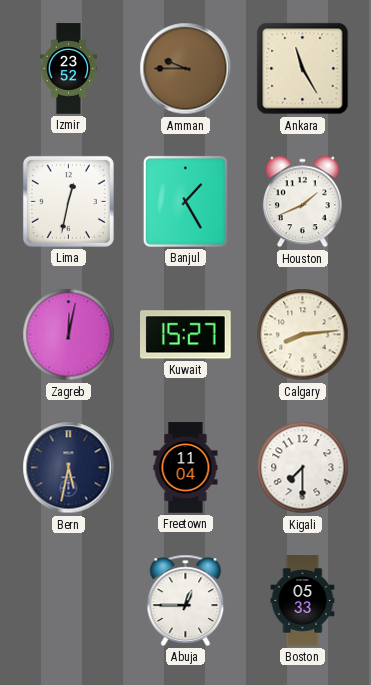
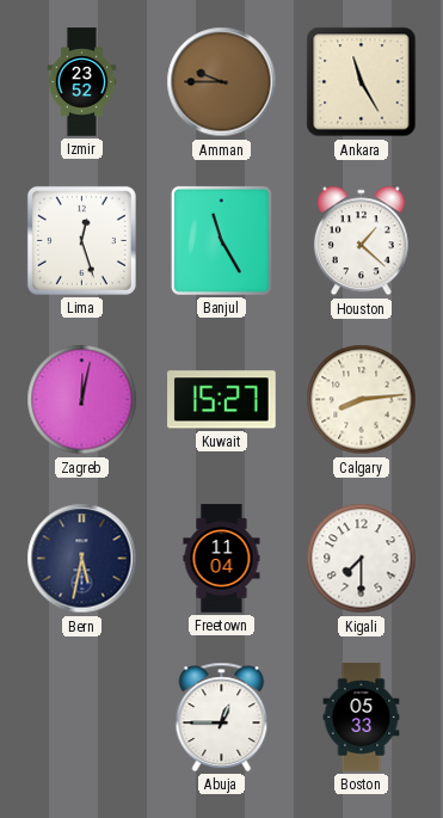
Lima: 12:32 -> 12:27
Banjul: 1:25 -> 11:25
Houston: 1:41 -> 1:22
